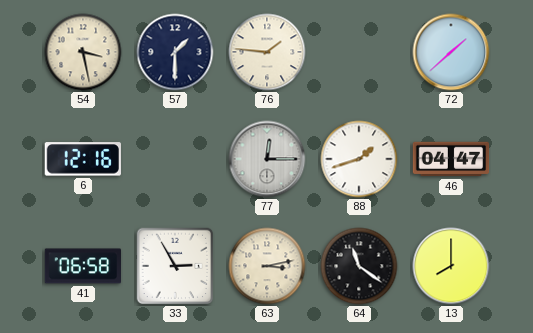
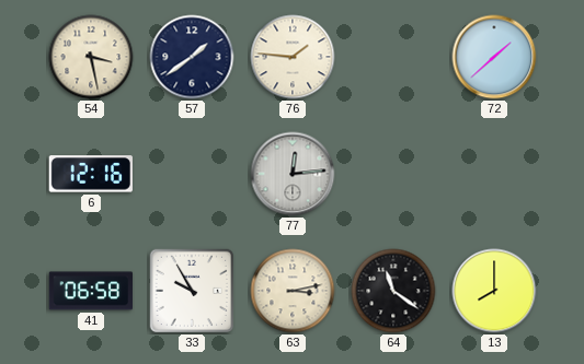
57: 1:30 -> 1:39
77: 12:15 -> 12:14
88: 1:42 -> none
46: 04:47 -> none
33: 2:55 -> 9:55
